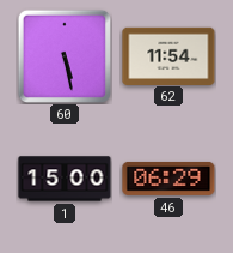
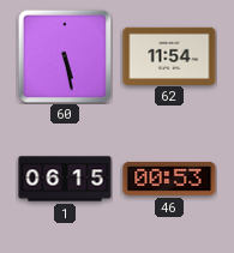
1: 15:00 -> 06:15
46: 06:29 -> 00:53
